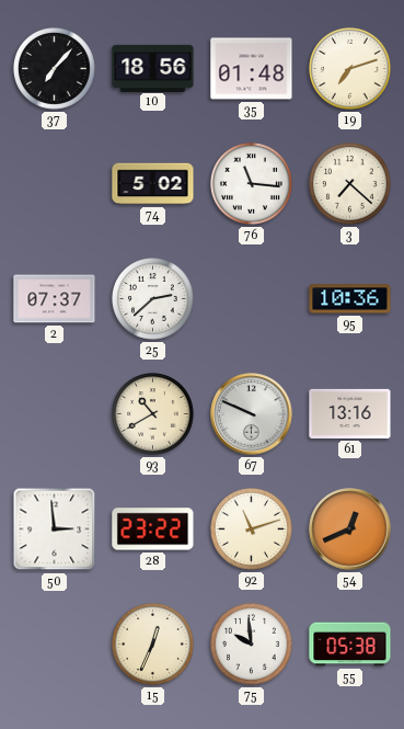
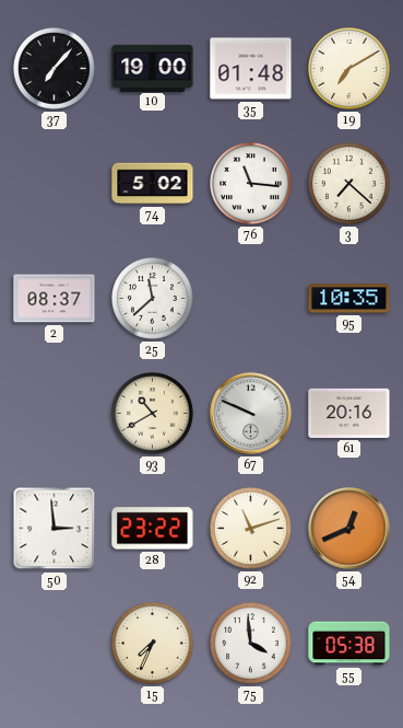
10: 18:56 -> 19:00
19: 7:12 -> 7:10
2: 07:37 -> 08:37
25: 2:38 -> 11:38
95: 10:36 -> 10:35
61: 13:16 -> 20:16
15: 12:34 -> 7:34
75: 9:59 -> 3:59
